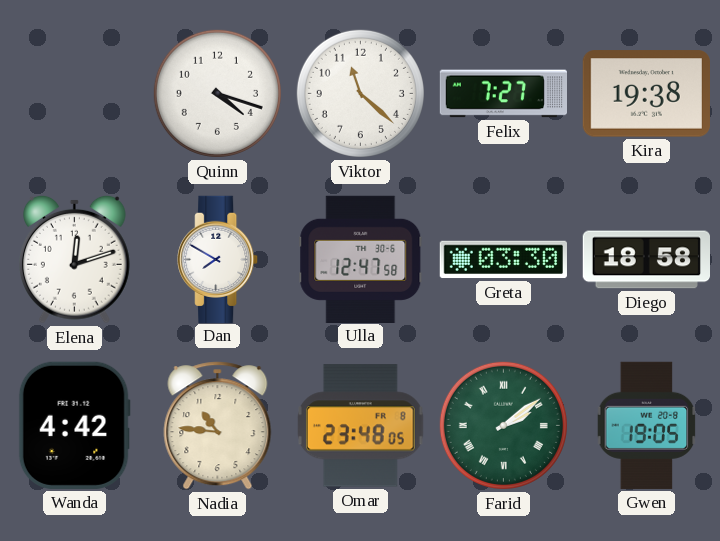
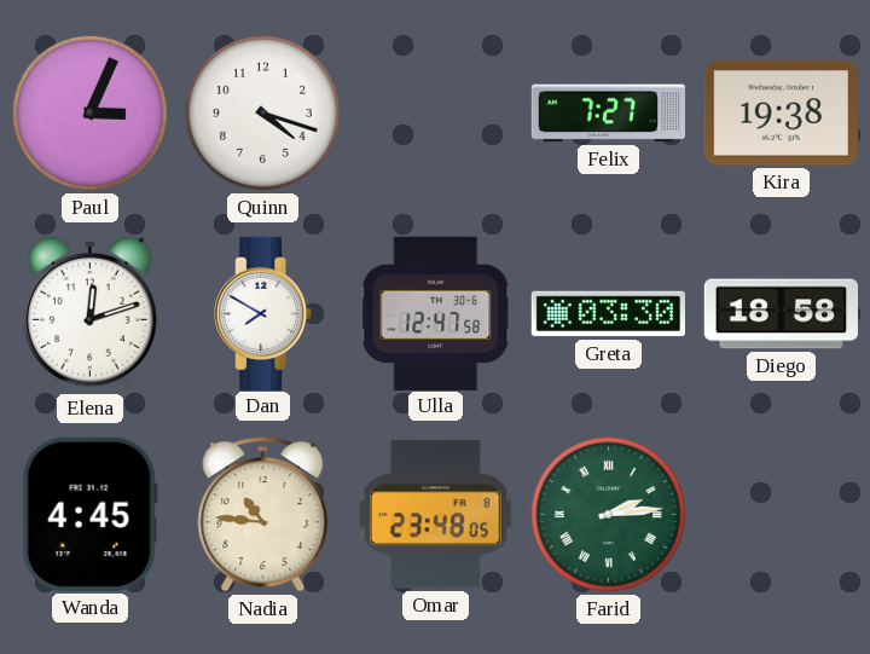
Paul: none -> 3:04
Viktor: 11:22 -> none
Wanda: 4:42 -> 4:45
Farid: 2:09 -> 2:14
Gwen: 19:05 -> none
